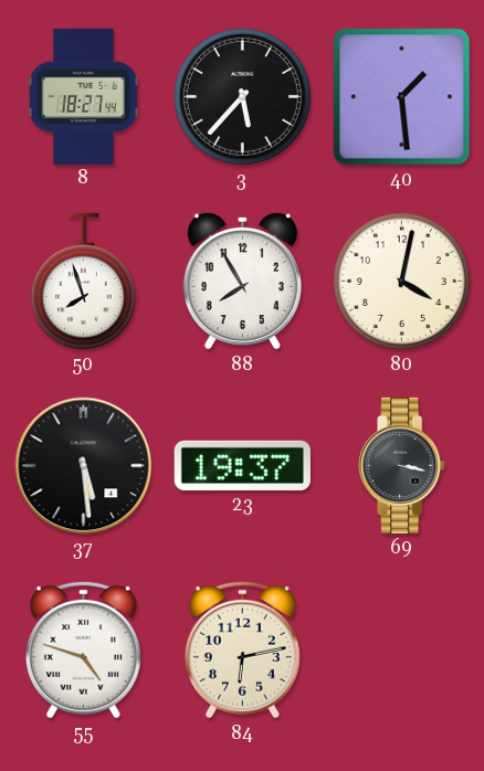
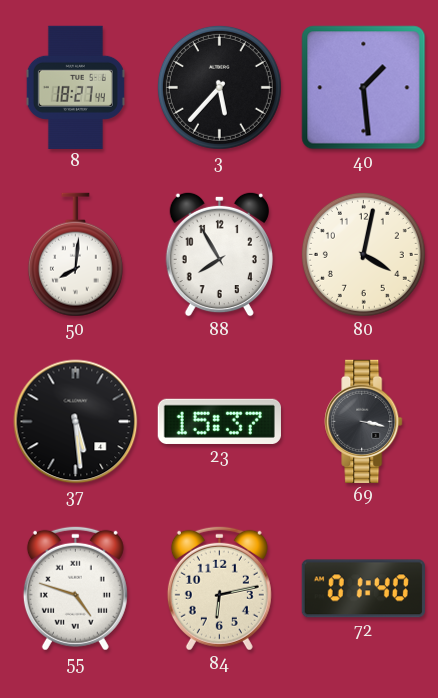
50: 7:57 -> 8:01
23: 19:37 -> 15:37
72: none -> 01:40
